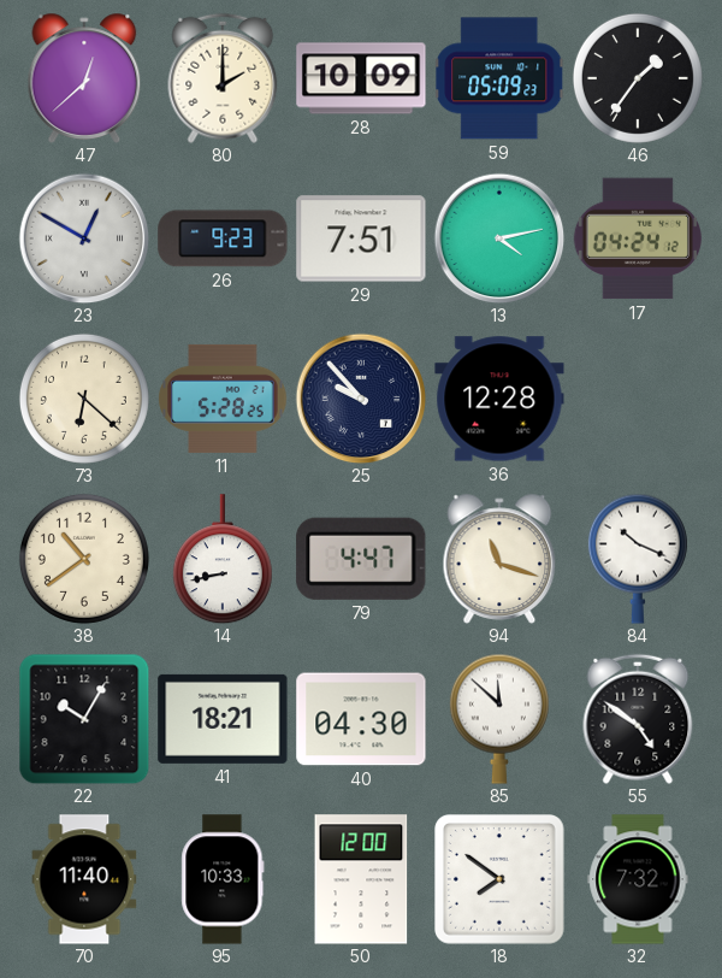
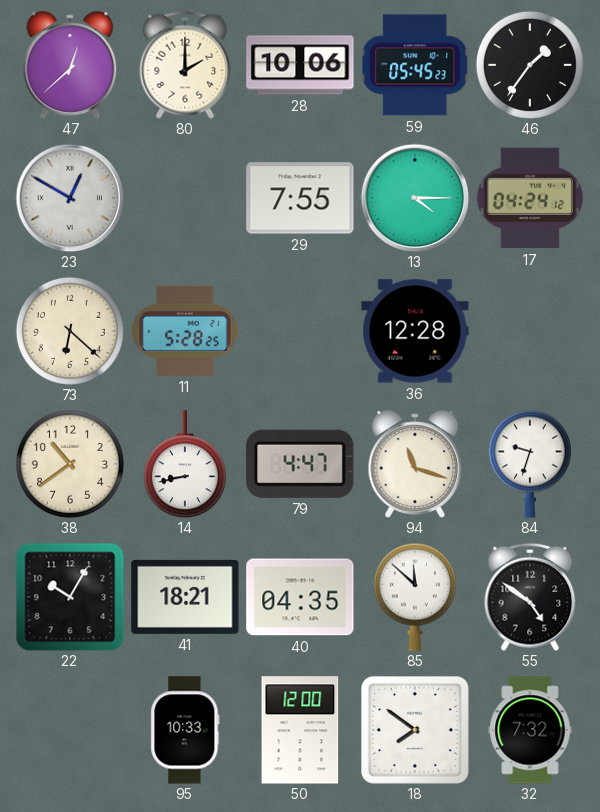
28: 10:09 -> 10:06
59: 05:09 -> 05:45
26: 9:23 -> none
29: 7:51 -> 7:55
13: 4:13 -> 4:15
25: 9:53 -> none
84: 10:19 -> 9:33
40: 04:30 -> 04:35
70: 11:40 -> none
